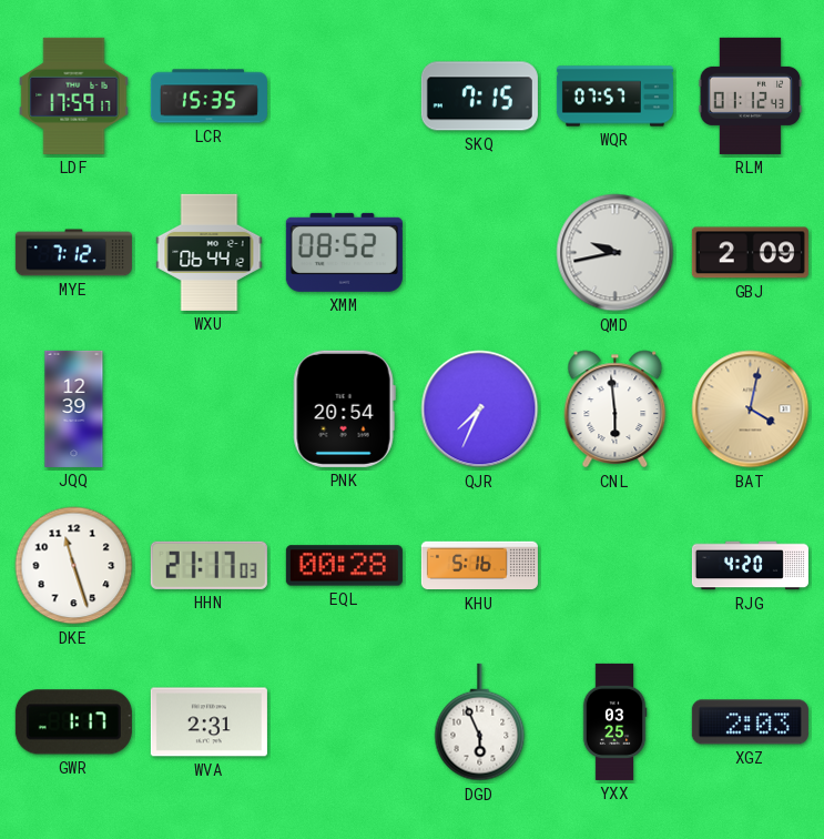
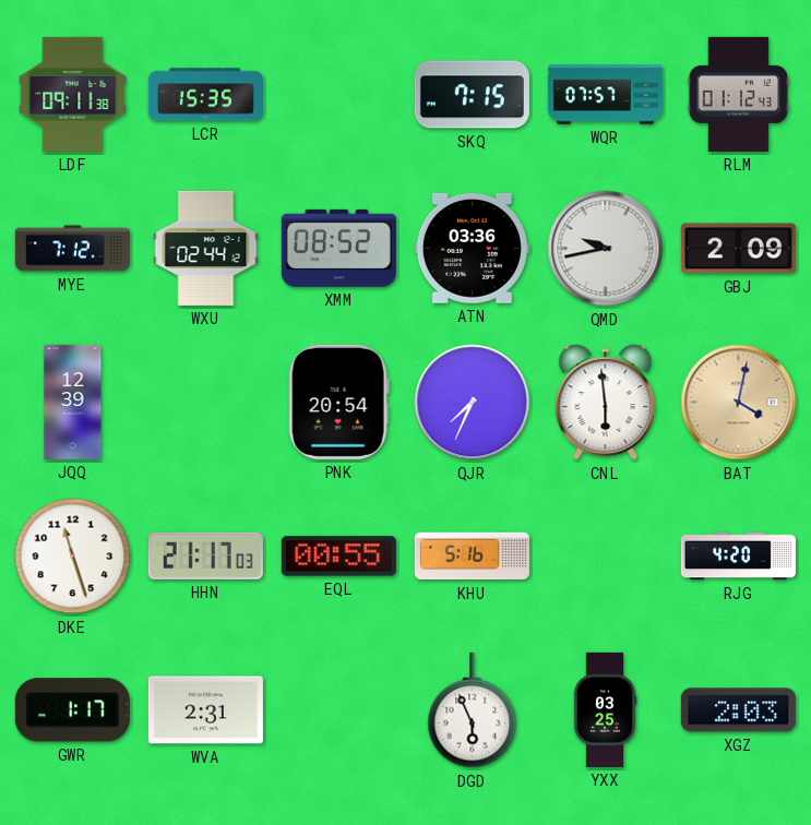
LDF: 17:59 -> 09:11
WXU: 06:44 -> 02:44
ATN: none -> 03:36
EQL: 00:28 -> 00:55
